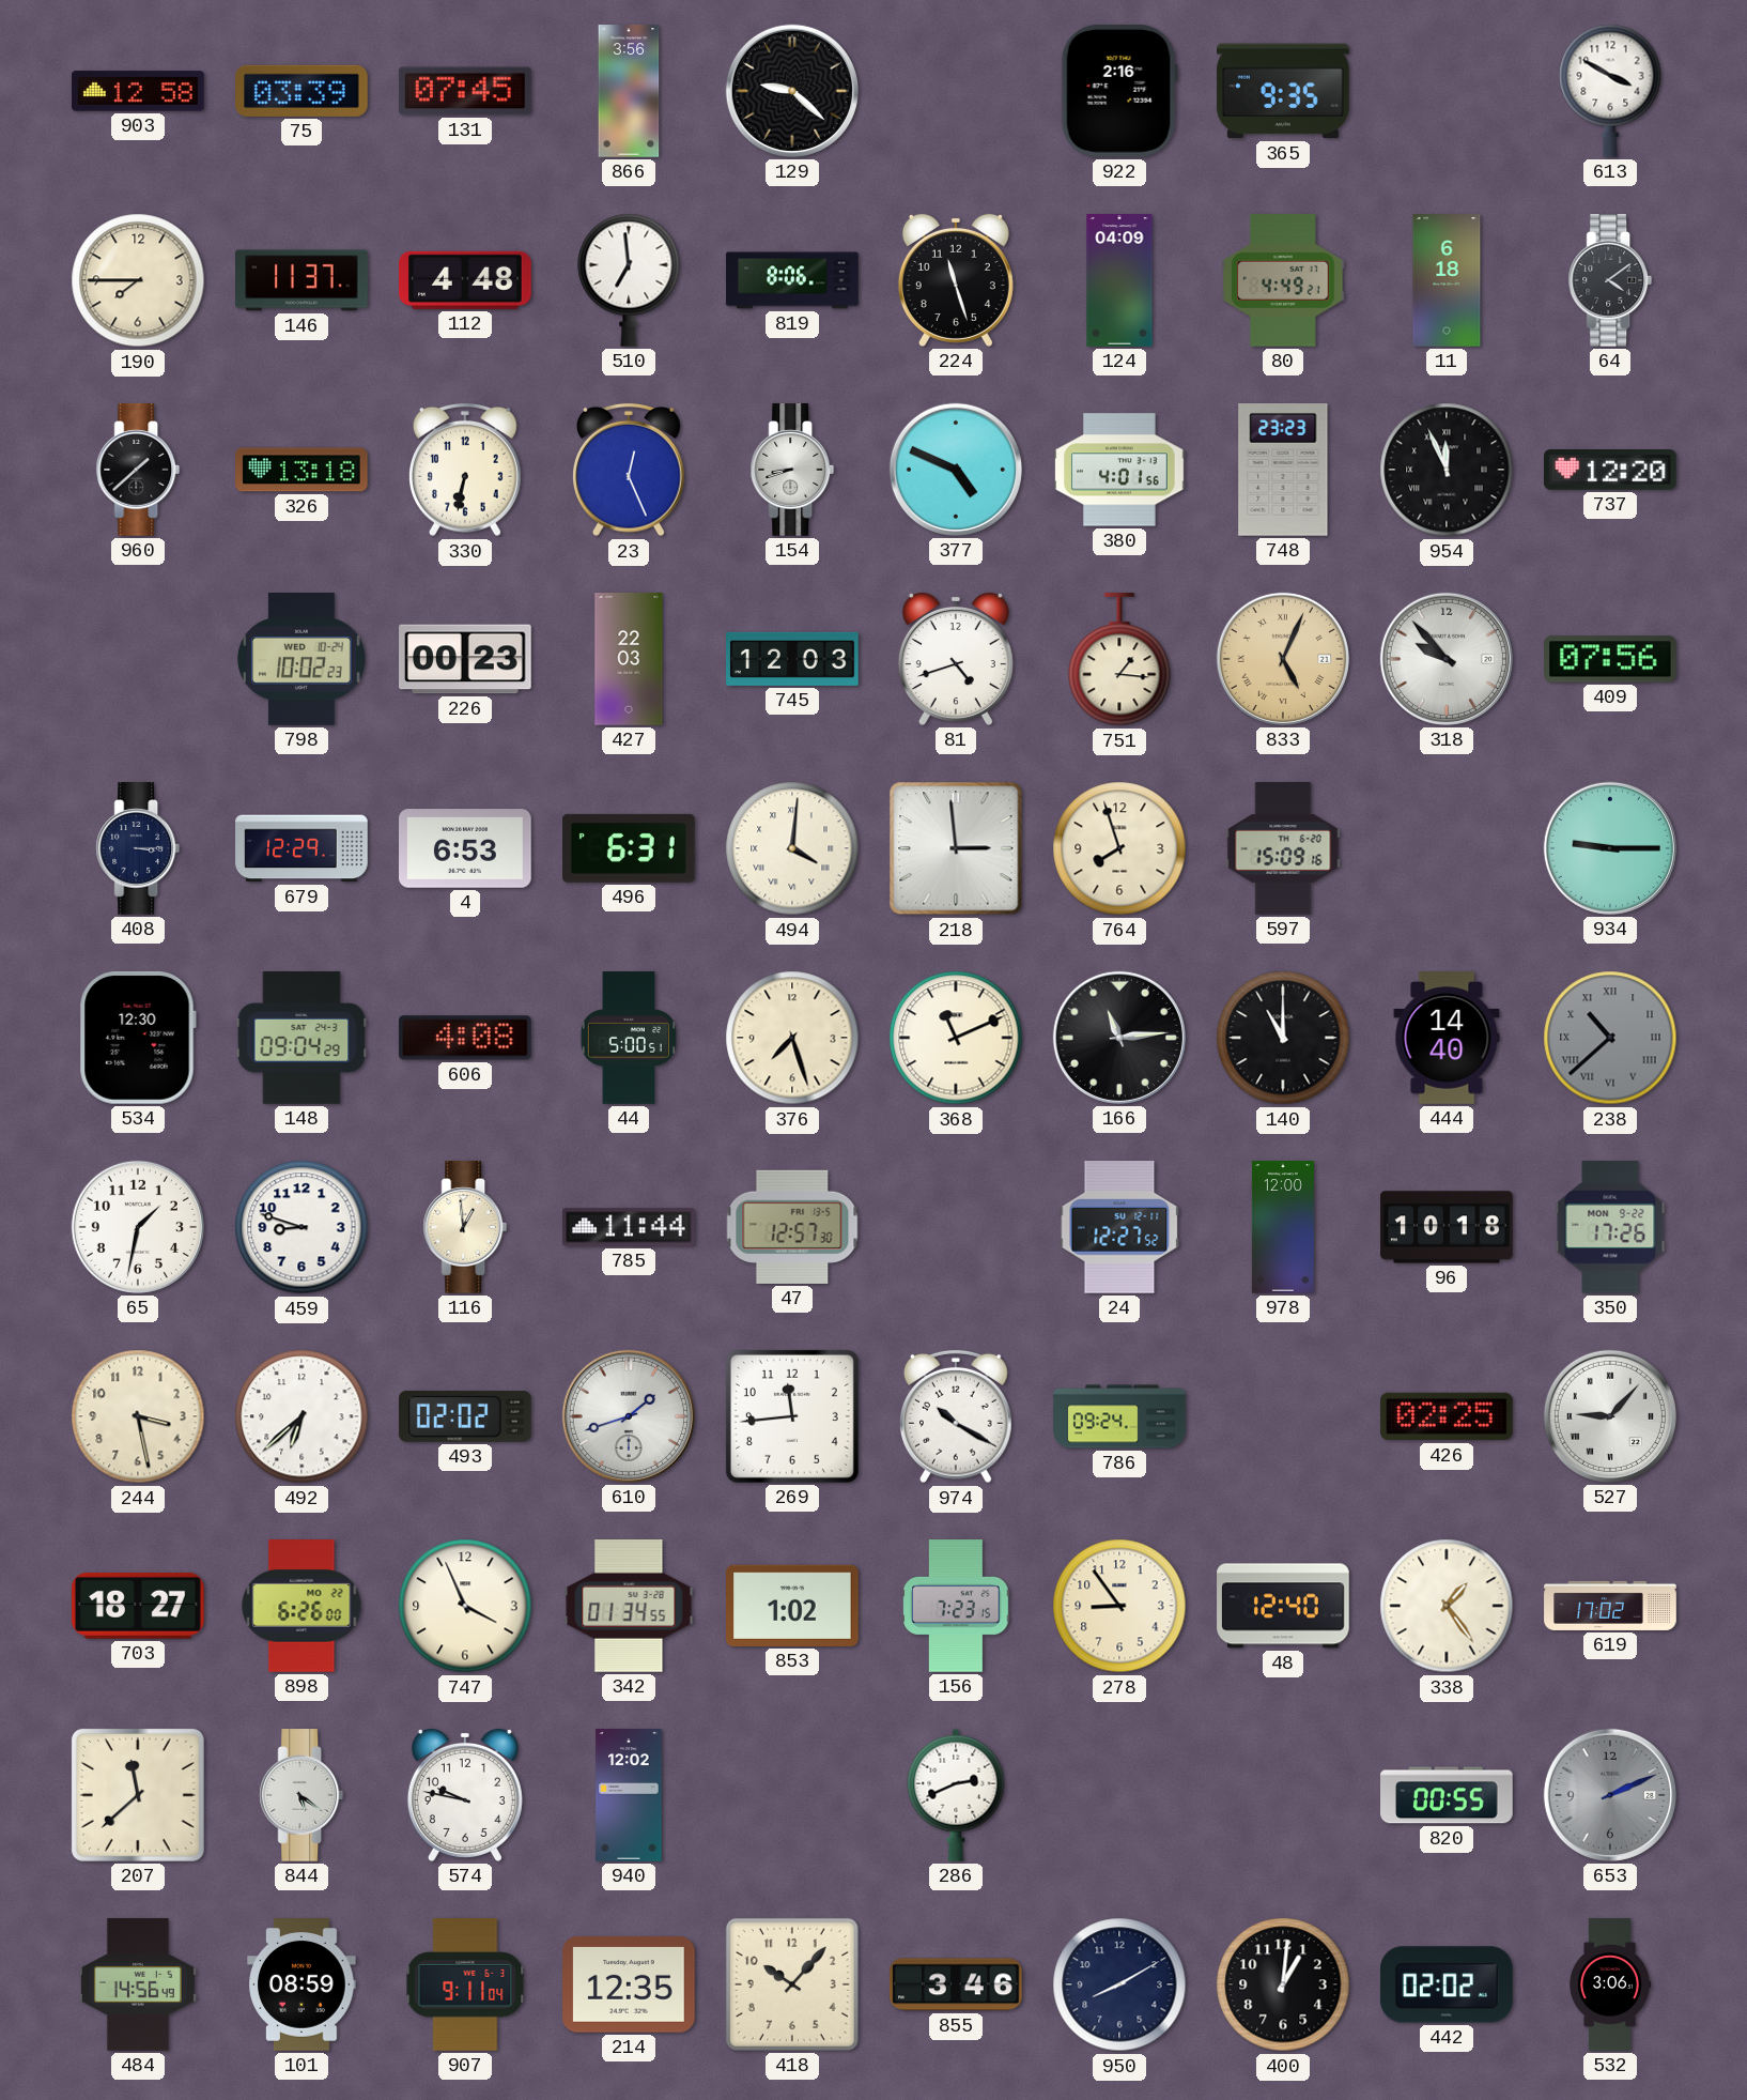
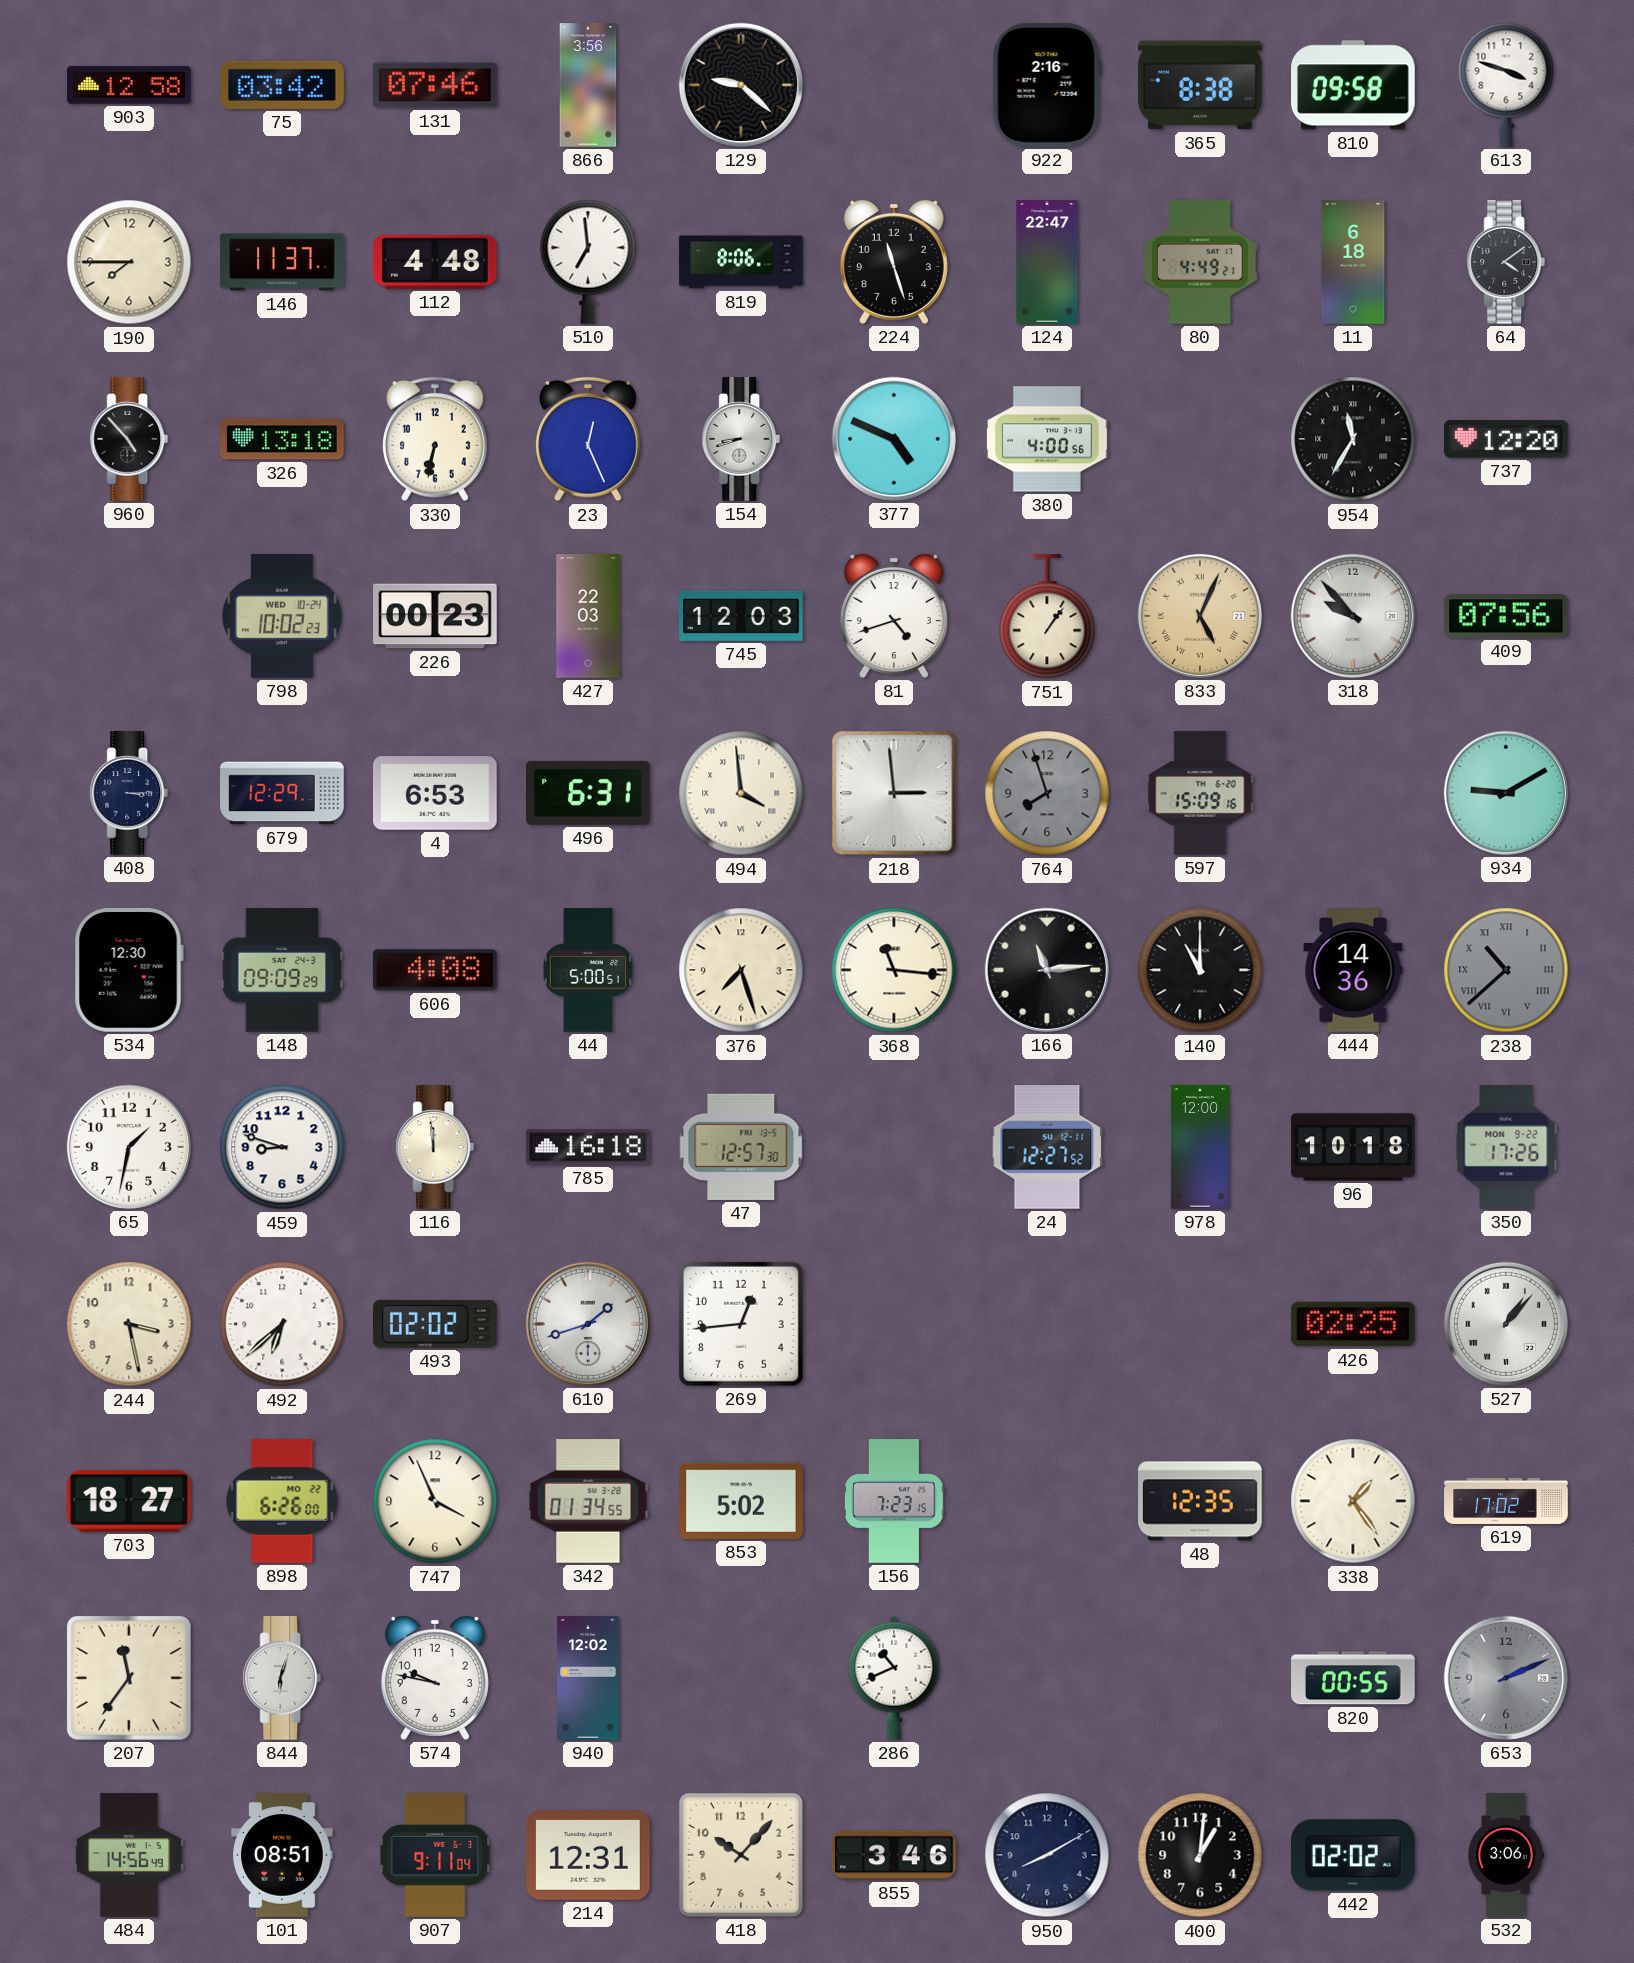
75: 03:39 -> 03:42
131: 07:45 -> 07:46
365: 9:35 -> 8:38
810: none -> 09:58
613: 3:50 -> 3:48
124: 04:09 -> 22:47
960: 1:38 -> 4:53
380: 4:01 -> 4:00
748: 23:23 -> none
954: 11:56 -> 11:35
751: 1:16 -> 1:06
494: 4:01 -> 3:59
764 dial: cream -> grey
934: 9:15 -> 9:10
148: 09:04 -> 09:09
368: 11:11 -> 11:16
444: 14:40 -> 14:36
116: 12:59 -> 11:59
785: 11:44 -> 16:18
269: 11:44 -> 12:44
974: 10:20 -> none
786: 09:24 -> none
527: 9:07 -> 1:07
853: 1:02 -> 5:02
278: 8:54 -> none
48: 12:40 -> 12:35
207: 11:38 -> 11:36
844: 5:21 -> 6:03
286: 2:41 -> 10:41
101: 08:59 -> 08:51
214: 12:35 -> 12:31
